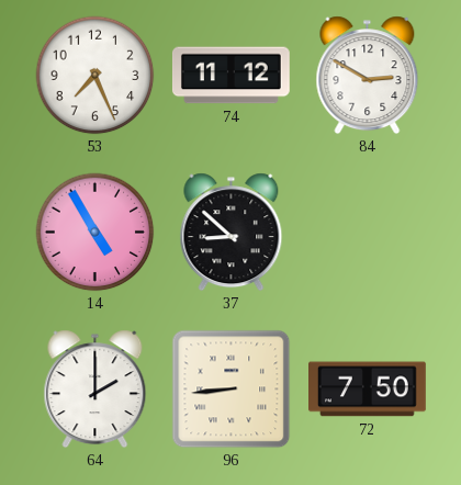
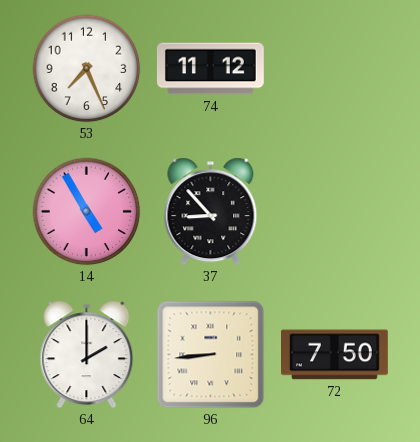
84: 2:50 -> none
37: 8:52 -> 8:53
